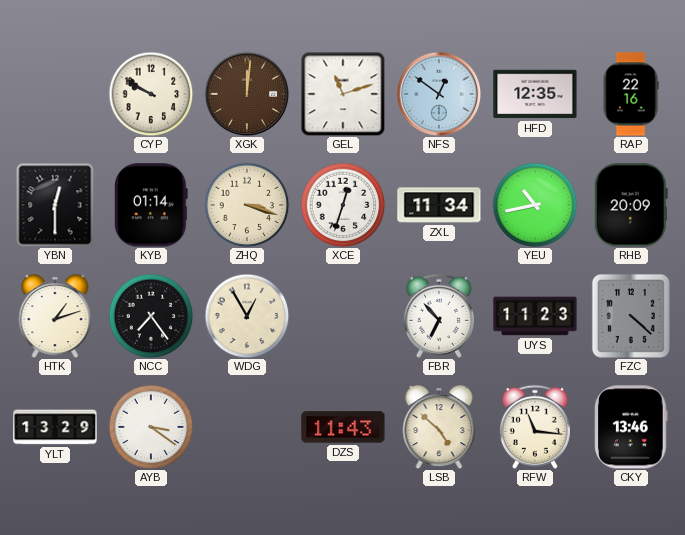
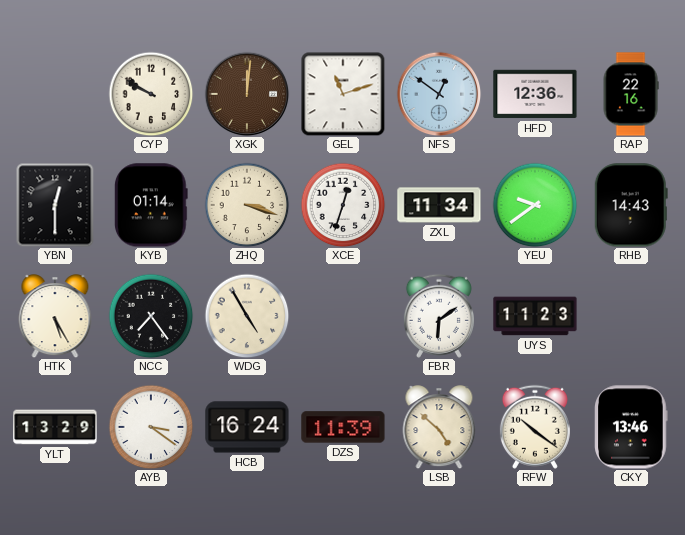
HFD: 12:35 -> 12:36
YEU: 10:43 -> 9:39
RHB: 20:09 -> 14:43
HTK: 1:12 -> 5:25
WDG: 12:55 -> 4:55
FBR: 6:53 -> 6:09
FZC: 4:22 -> none
HCB: none -> 16:24
DZS: 11:43 -> 11:39
RFW: 11:16 -> 10:21
